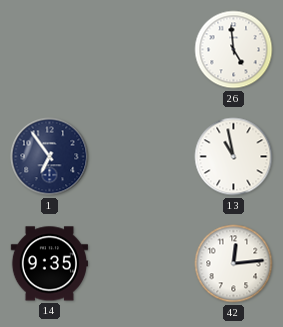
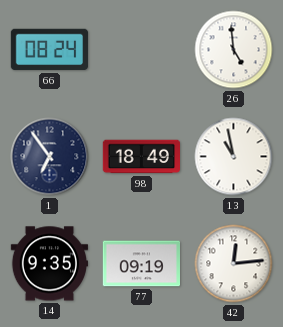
66: none -> 08:24
98: none -> 18:49
77: none -> 09:19
